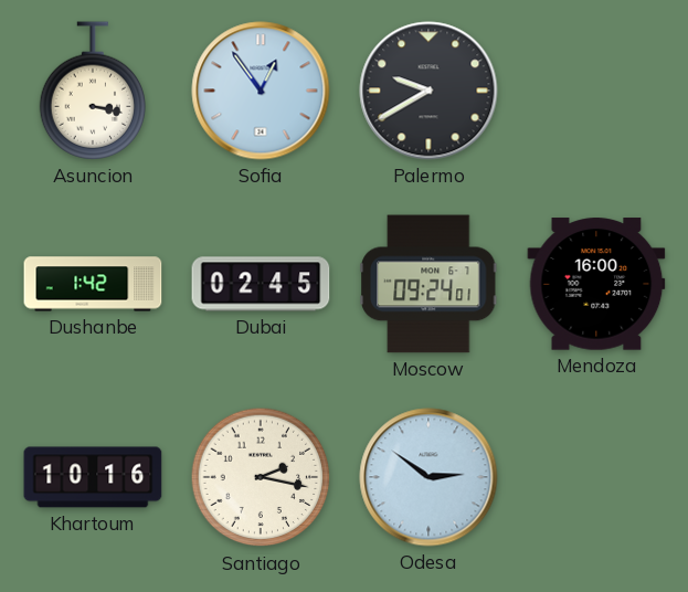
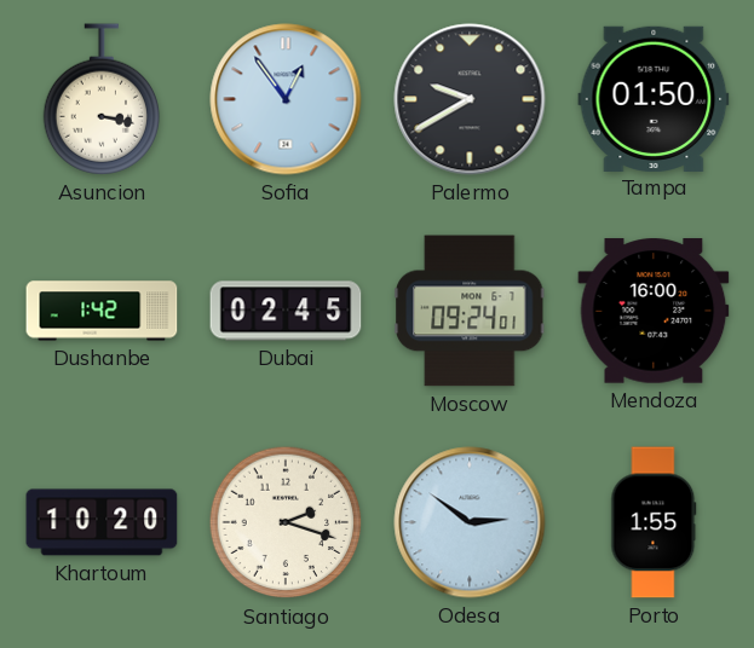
Tampa: none -> 01:50
Khartoum: 10:16 -> 10:20
Santiago: 2:17 -> 2:18
Porto: none -> 1:55
